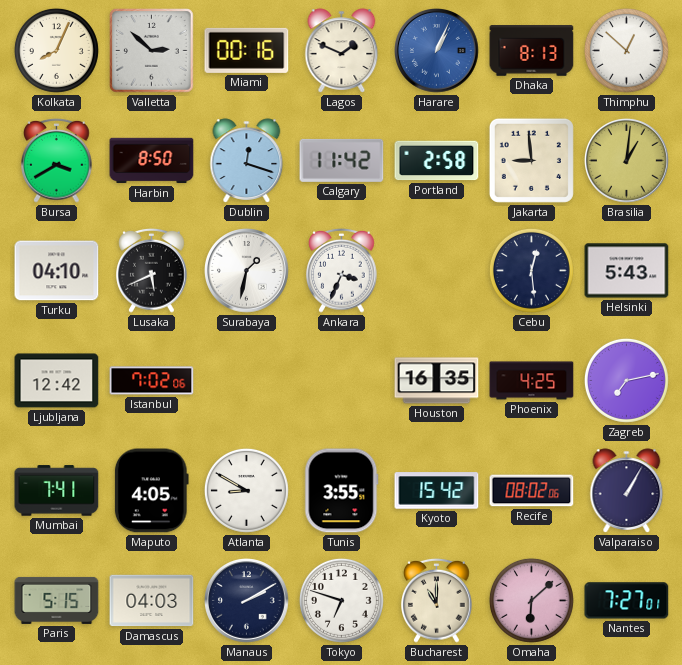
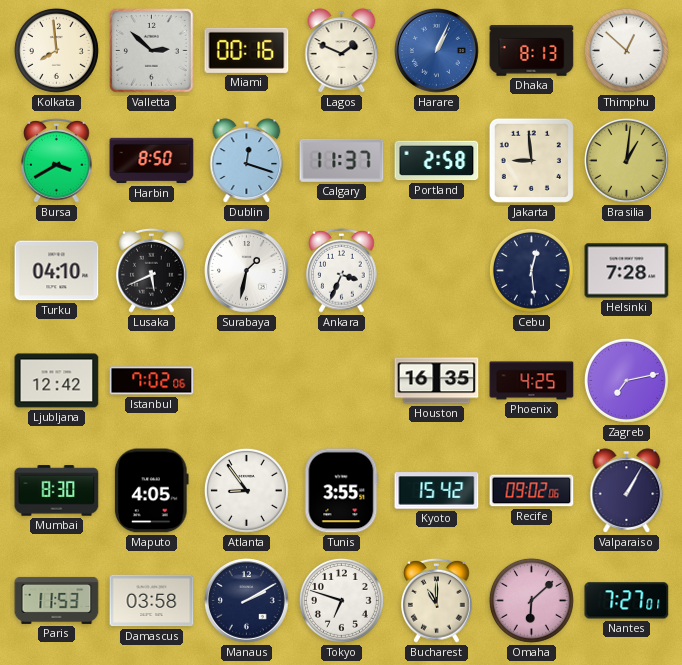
Kolkata: 8:04 -> 7:59
Calgary: 11:42 -> 11:37
Helsinki: 5:43 -> 7:28
Mumbai: 7:41 -> 8:30
Atlanta: 8:50 -> 8:54
Recife: 08:02 -> 09:02
Paris: 5:15 -> 11:53
Damascus: 04:03 -> 03:58
